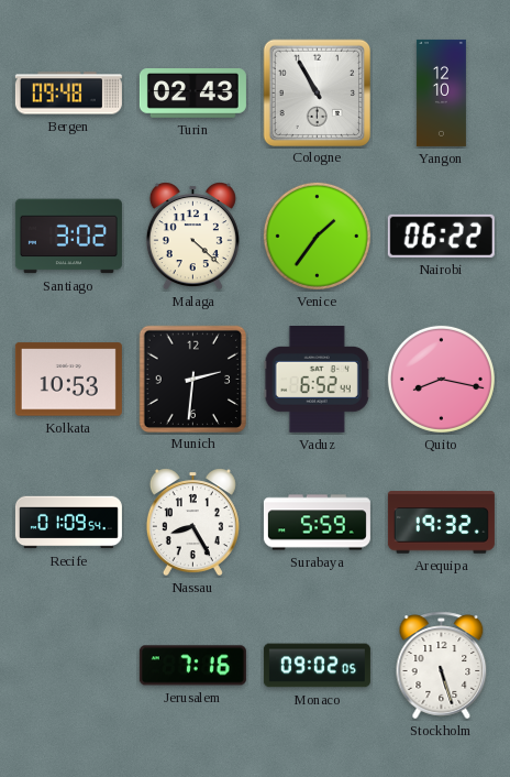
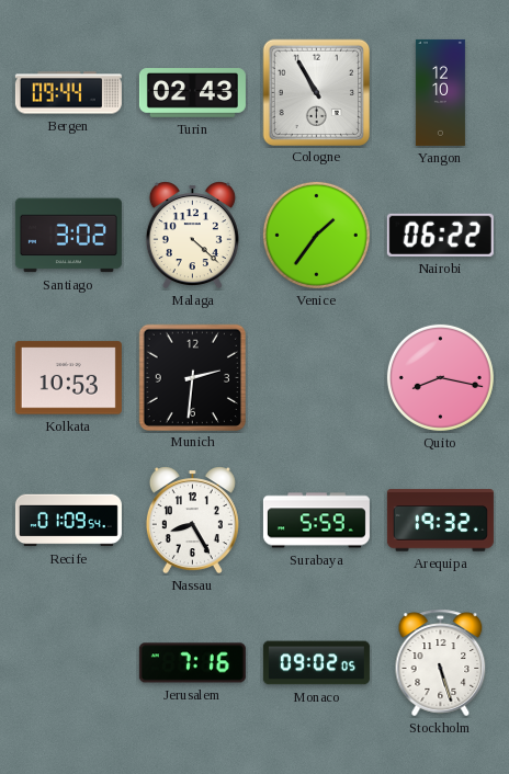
Bergen: 09:48 -> 09:44
Vaduz: 6:52 -> none
